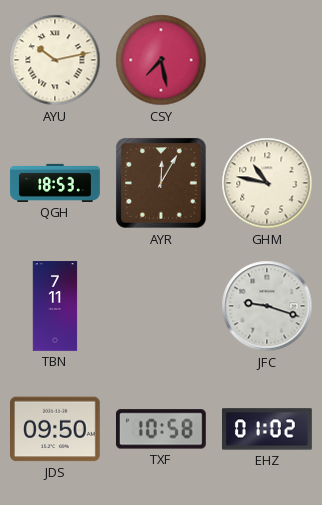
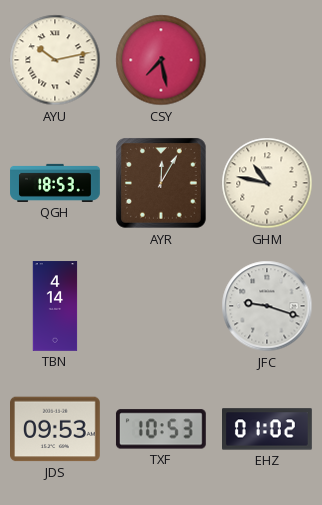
TBN: 7:11 -> 4:14
JDS: 09:50 -> 09:53
TXF: 10:58 -> 10:53
